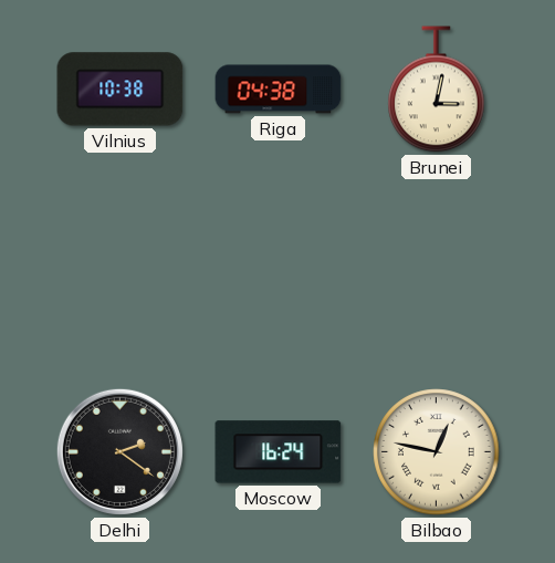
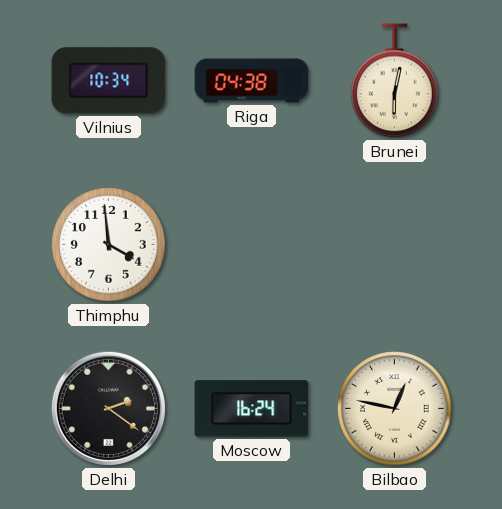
Vilnius: 10:38 -> 10:34
Brunei: 3:02 -> 6:02
Thimphu: none -> 3:59
